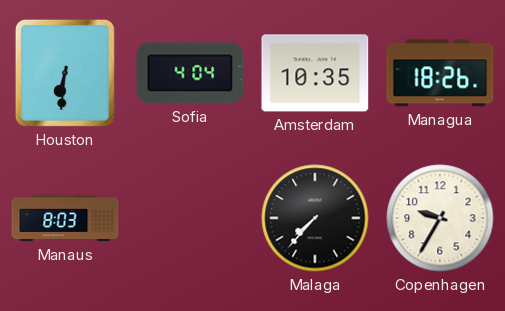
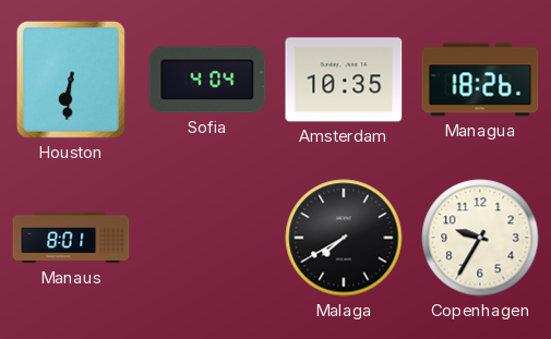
Manaus: 8:03 -> 8:01
Malaga: 7:37 -> 7:40
